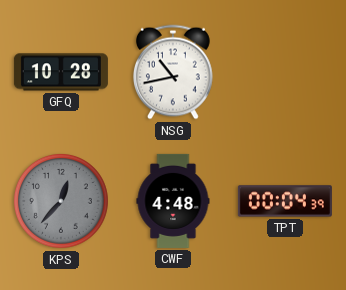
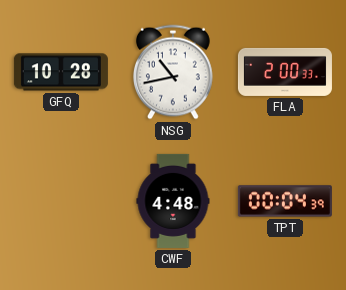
FLA: none -> 2:00
KPS: 12:37 -> none
